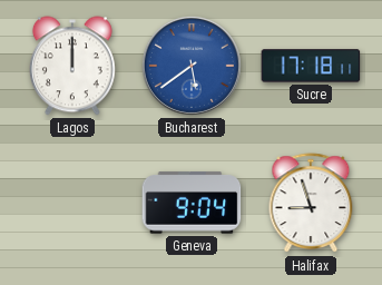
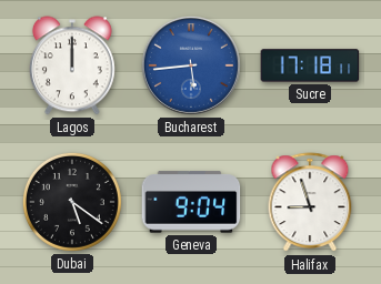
Bucharest: 5:39 -> 5:44
Dubai: none -> 5:21
